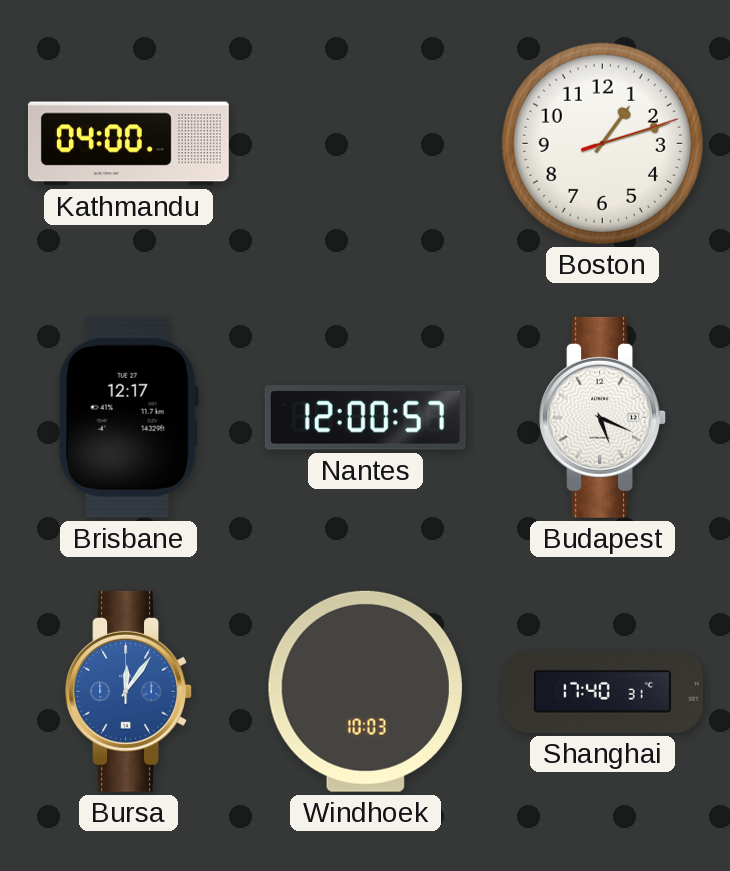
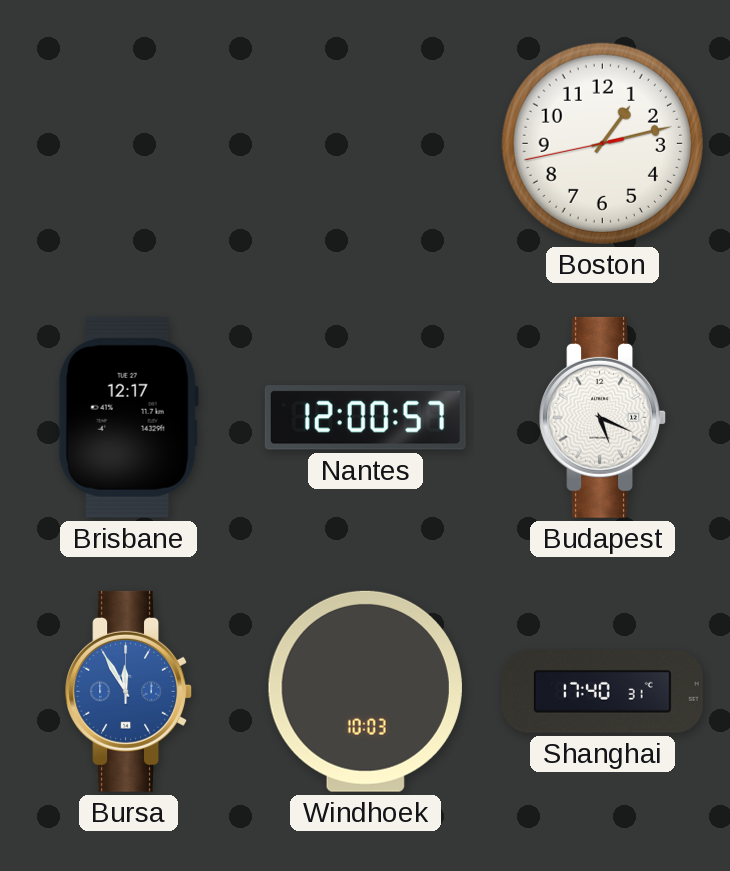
Kathmandu: 04:00 -> none
Boston: 1:12:12 -> 1:12:43
Bursa: 12:06 -> 11:55
